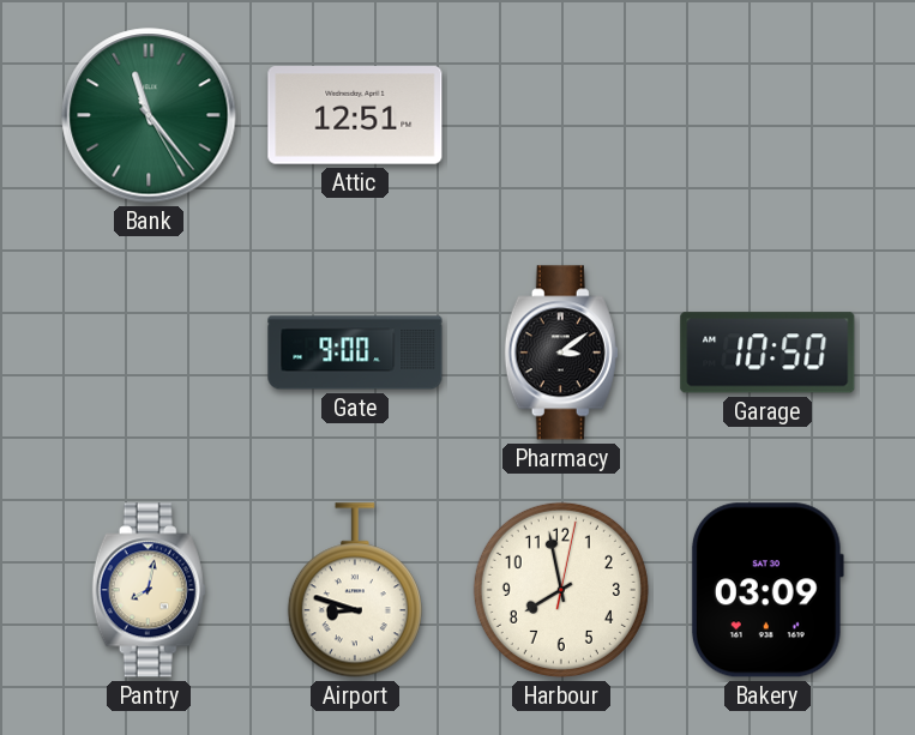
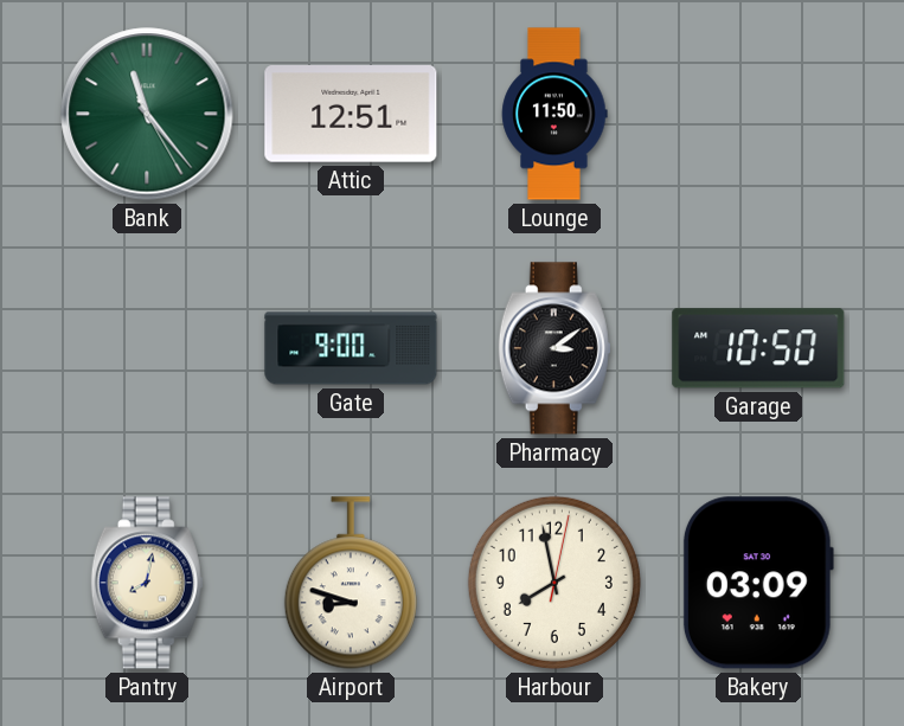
Lounge: none -> 11:50
